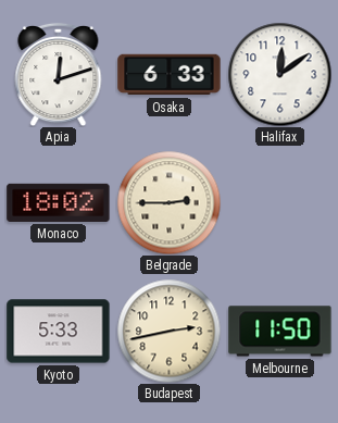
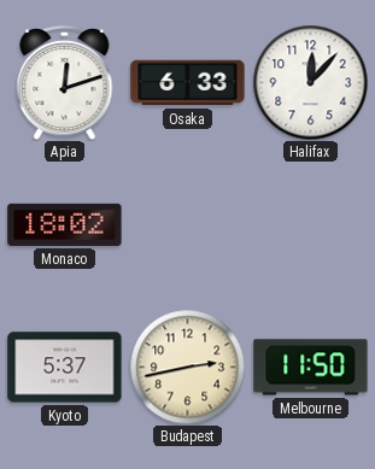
Halifax: 12:09 -> 12:07
Belgrade: 2:45 -> none
Kyoto: 5:33 -> 5:37
